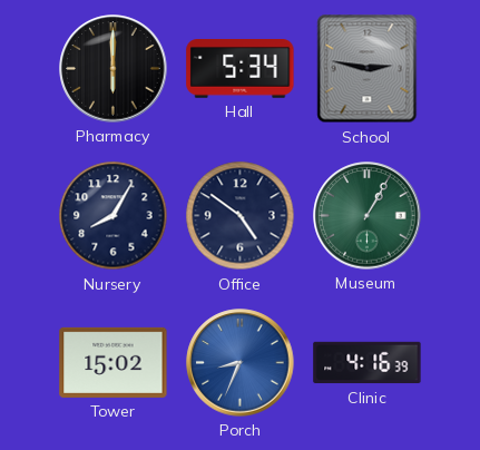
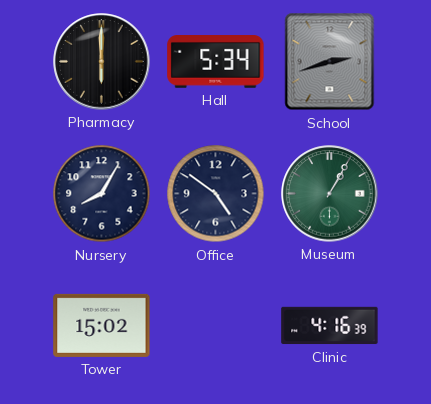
School: 2:47 -> 2:42
Porch: 8:34 -> none
